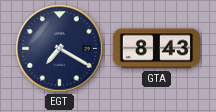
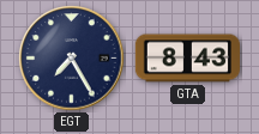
EGT: 7:20 -> 7:25
